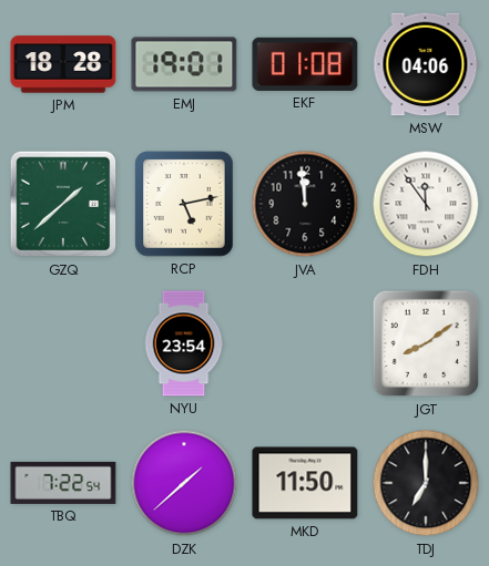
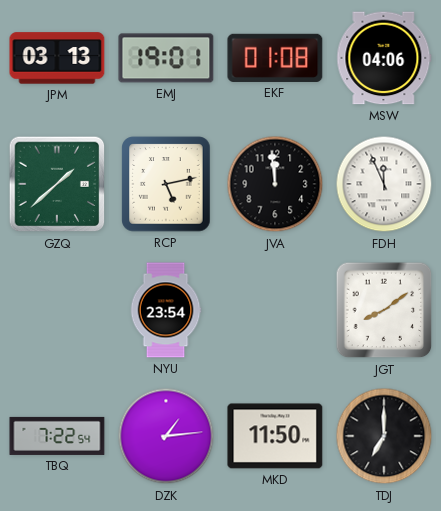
JPM: 18:28 -> 03:13
FDH: 11:54 -> 11:56
DZK: 1:38 -> 1:14
